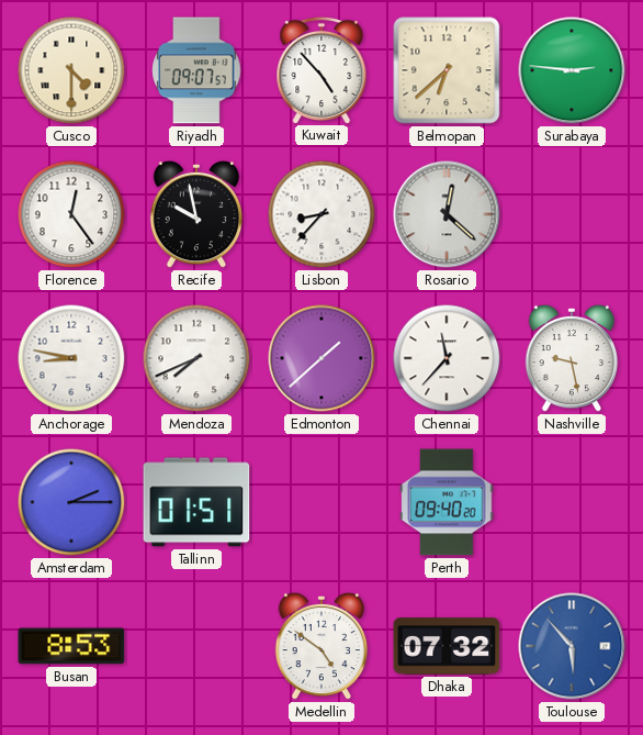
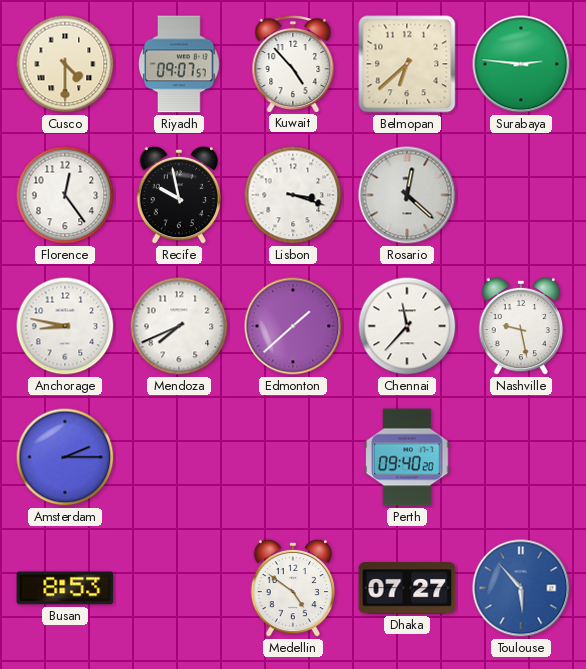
Lisbon: 8:37 -> 3:18
Tallinn: 01:51 -> none
Dhaka: 07:32 -> 07:27
